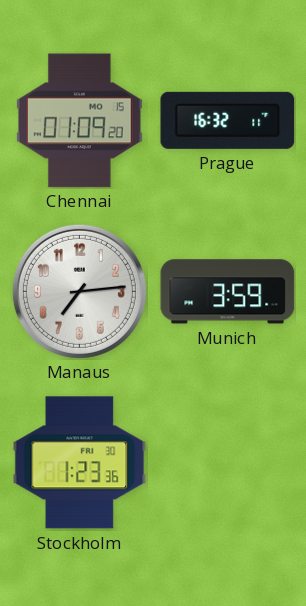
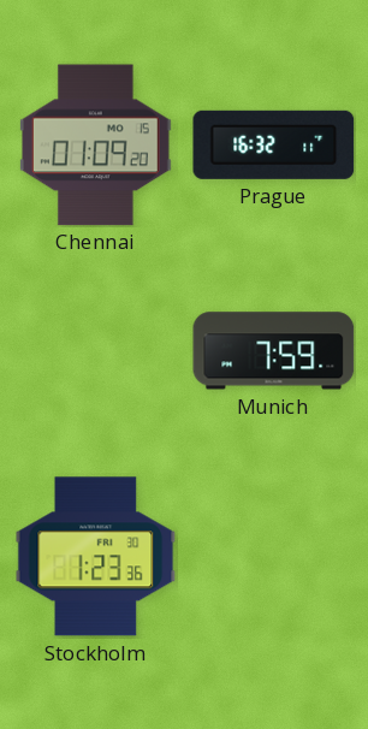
Manaus: 7:14 -> none
Munich: 3:59 -> 7:59
